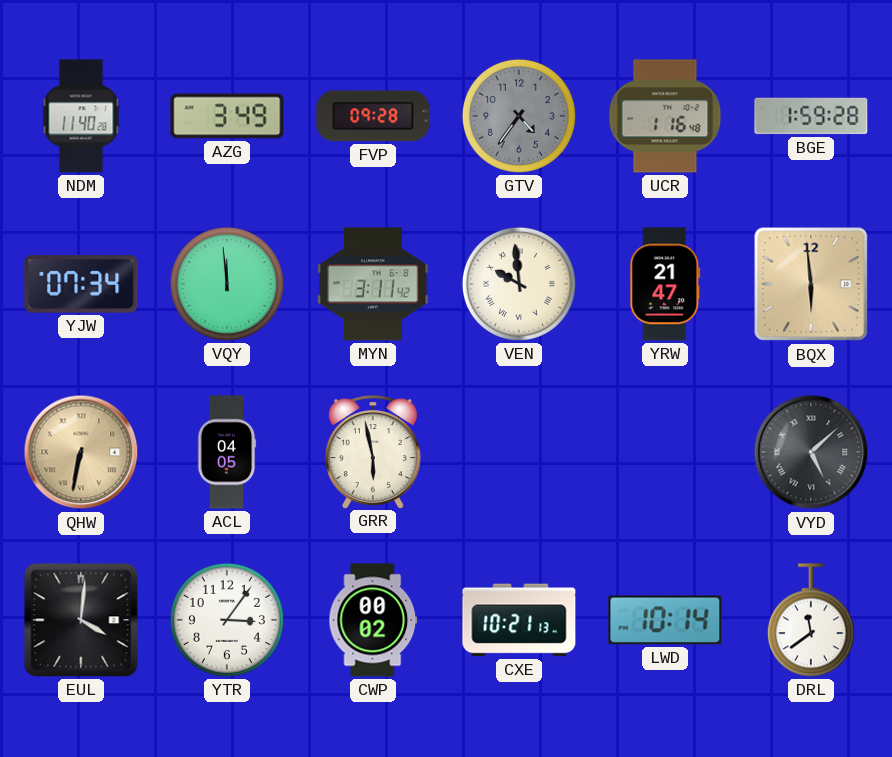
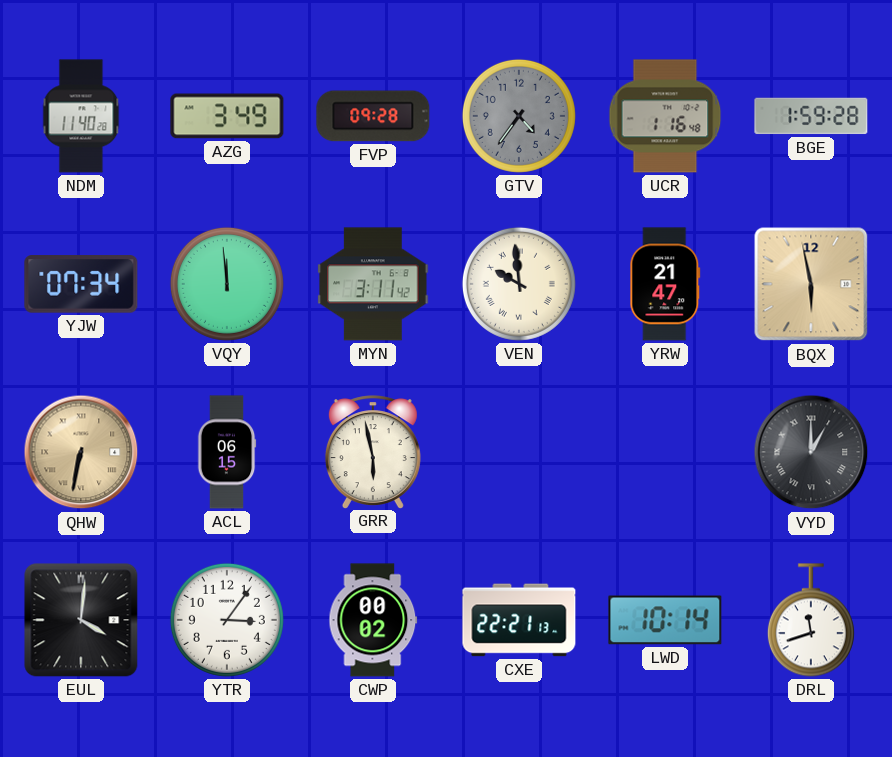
BQX: 5:59 -> 5:58
ACL: 04:05 -> 06:15
VYD: 5:08 -> 1:00
CXE: 10:21 -> 22:21
DRL: 11:39 -> 11:42
